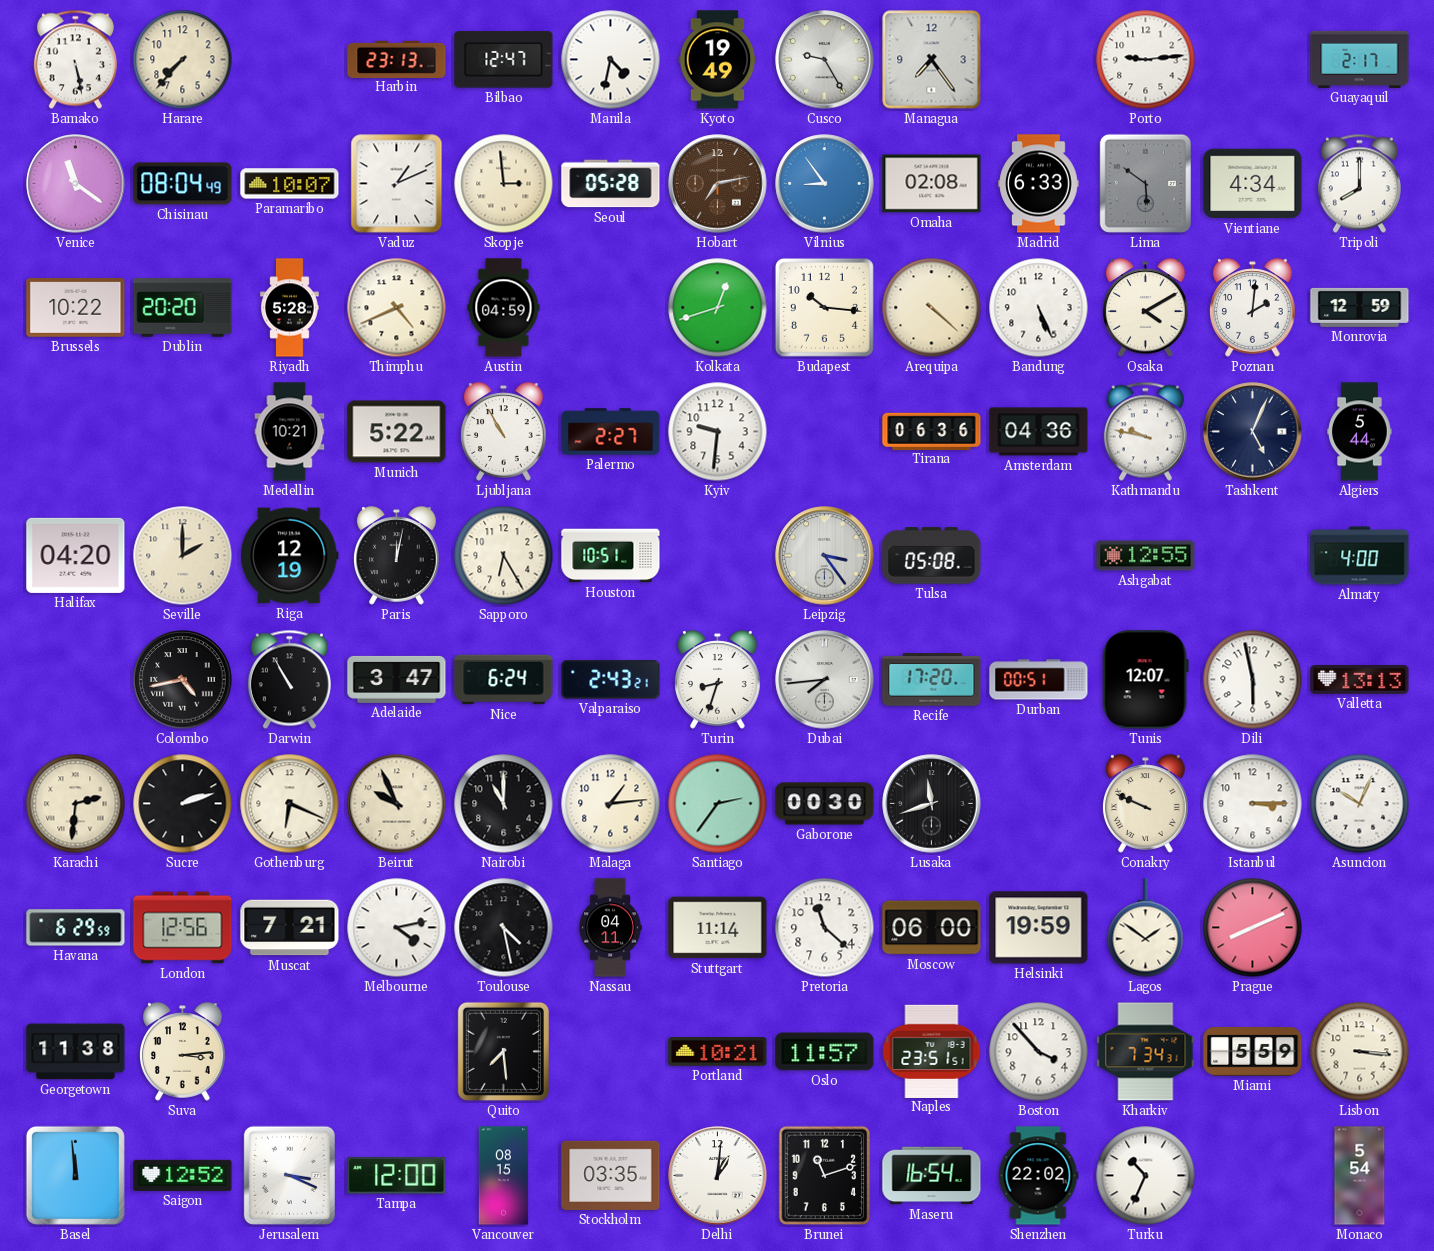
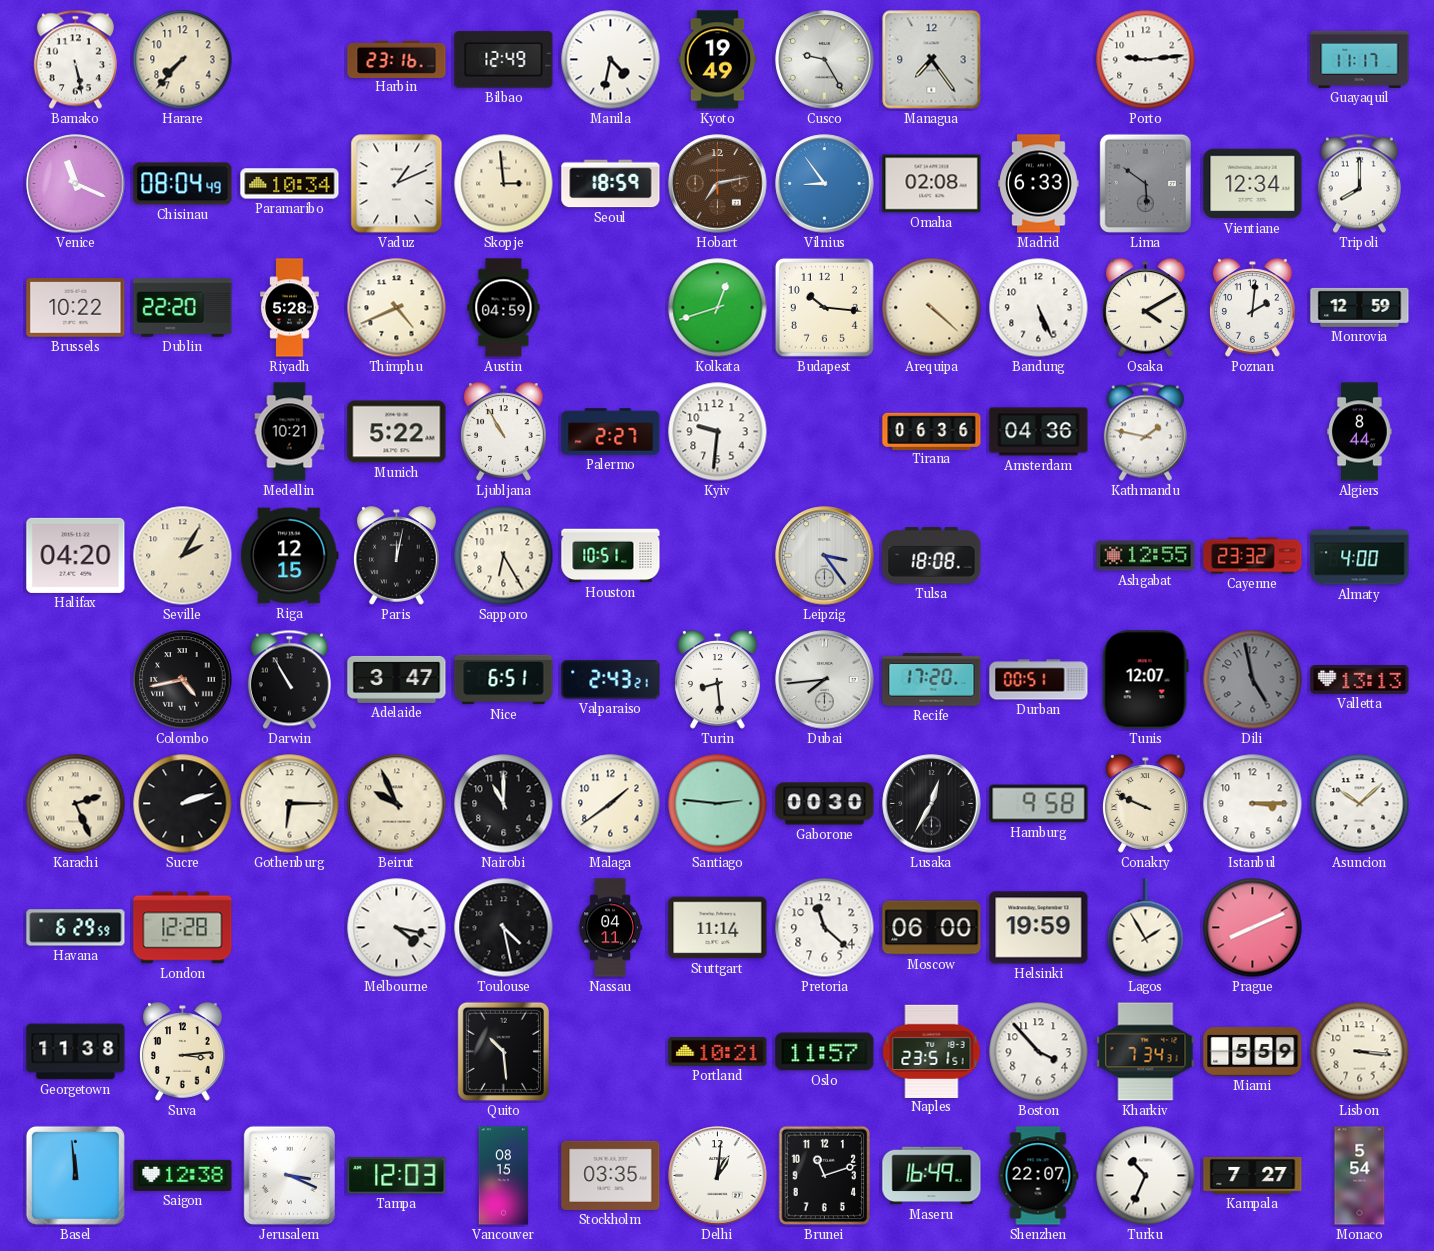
Harbin: 23:13 -> 23:16
Bilbao: 12:47 -> 12:49
Guayaquil: 2:17 -> 11:17
Venice: 11:21 -> 11:19
Paramaribo: 10:07 -> 10:34
Seoul: 05:28 -> 18:59
Vientiane: 4:34 -> 12:34
Dublin: 20:20 -> 22:20
Kathmandu: 9:47 -> 1:47
Tashkent: 5:04 -> none
Algiers: 5:44 -> 8:44
Seville: 2:00 -> 2:05
Riga: 12:19 -> 12:15
Tulsa: 05:08 -> 18:08
Cayenne: none -> 23:32
Nice: 6:24 -> 6:51
Turin: 8:33 -> 8:29
Dili: 5:58 -> 4:58
Dili dial: white -> grey
Karachi: 2:31 -> 2:26
Gothenburg: 6:19 -> 6:15
Malaga: 1:14 -> 1:39
Santiago: 2:36 -> 2:46
Lusaka: 11:42 -> 12:35
Hamburg: none -> 9:58
Asuncion: 10:04 -> 10:08
London: 12:56 -> 12:28
Muscat: 7:21 -> none
Melbourne: 4:13 -> 4:17
Lagos: 1:51 -> 1:55
Quito: 7:29 -> 10:29
Saigon: 12:52 -> 12:38
Tampa: 12:00 -> 12:03
Maseru: 16:54 -> 16:49
Shenzhen: 22:02 -> 22:07
Kampala: none -> 7:27
